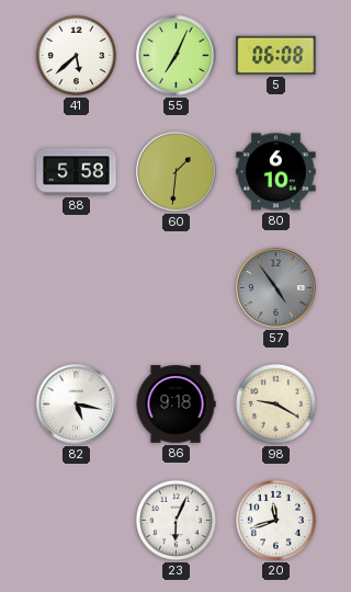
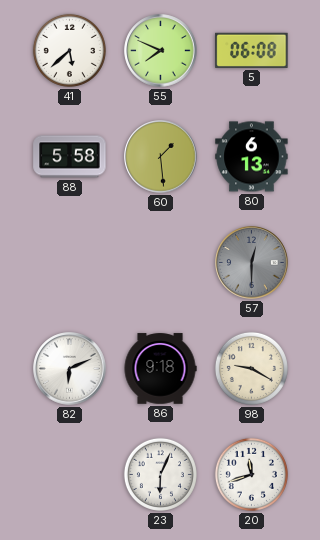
55: 7:04 -> 7:49
60: 1:31 -> 1:29
80: 6:10 -> 6:13
57: 4:54 -> 12:30
82: 5:17 -> 6:11
